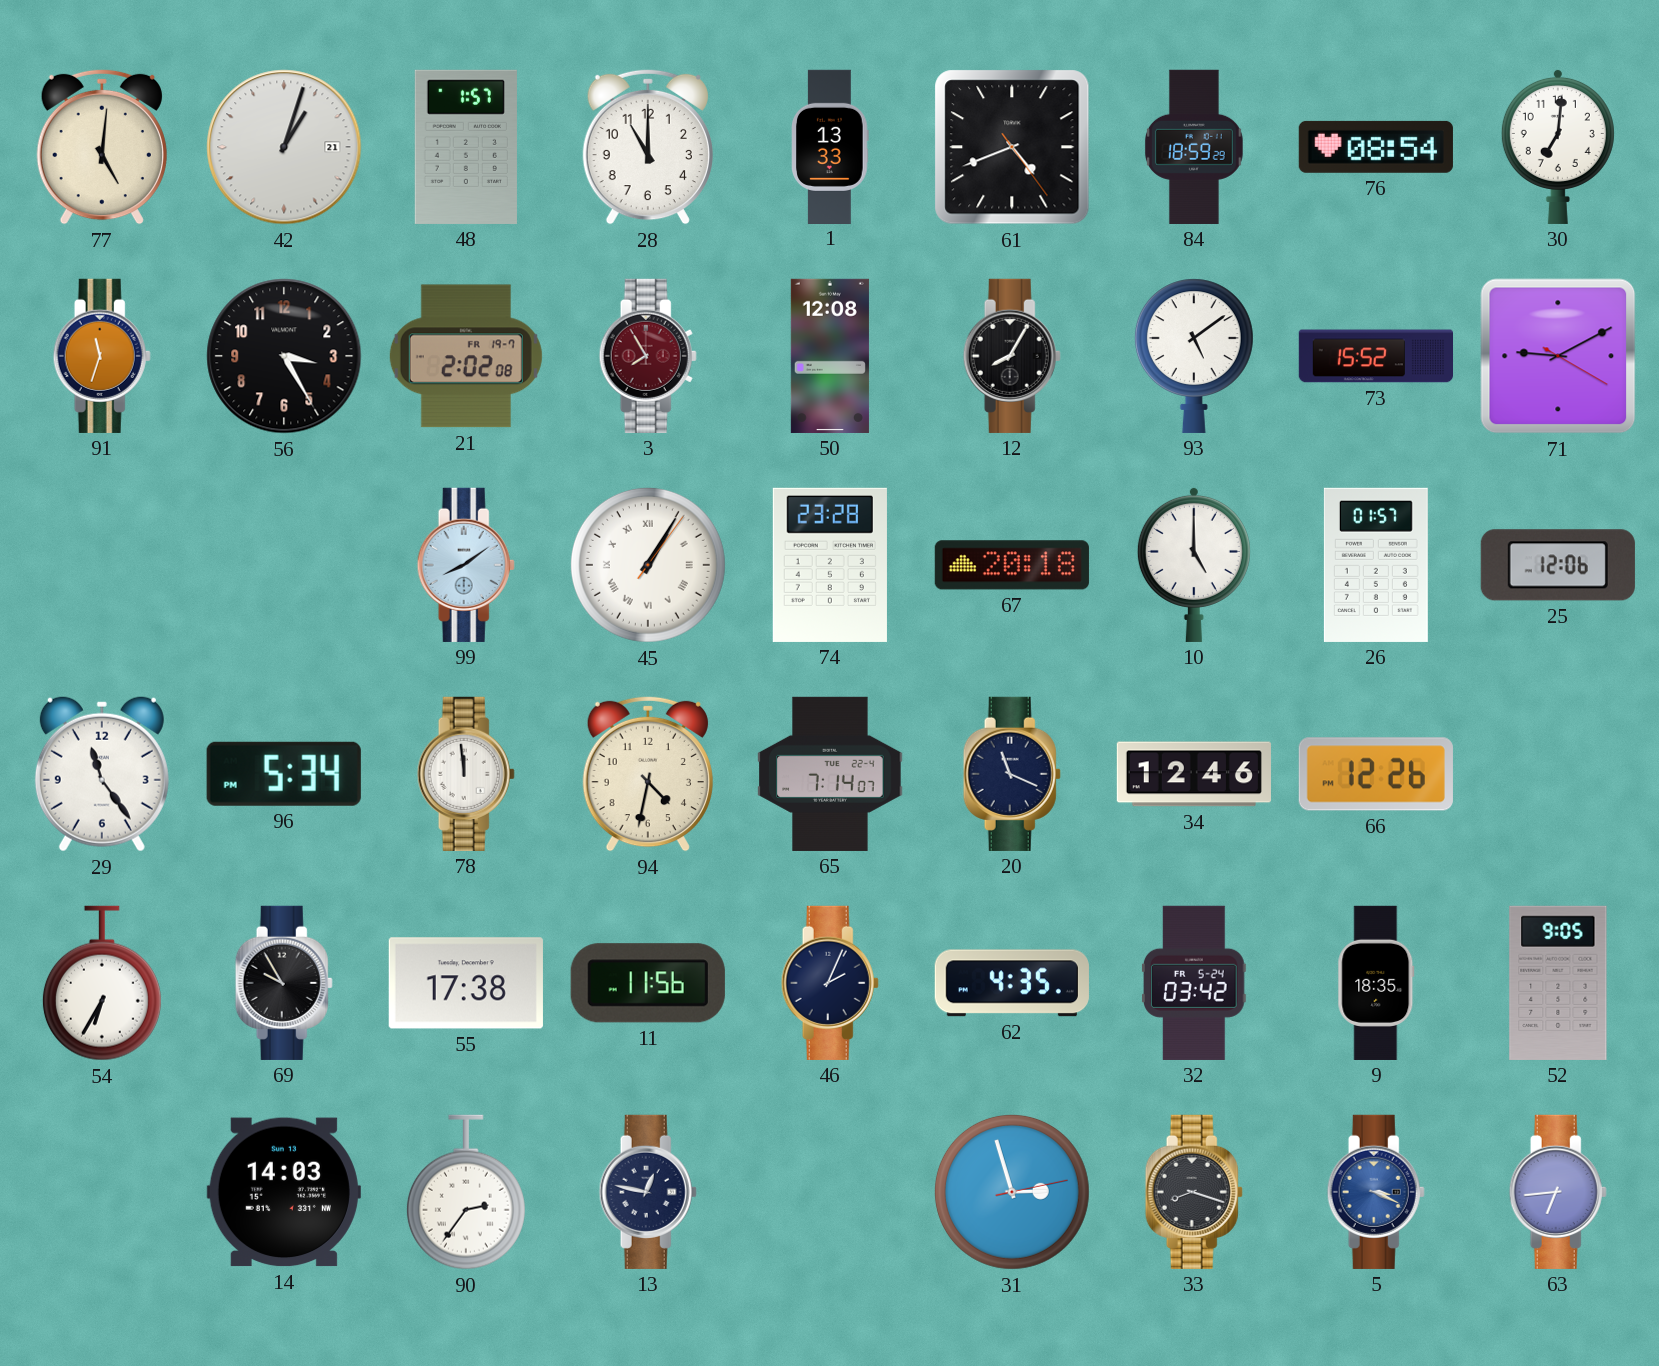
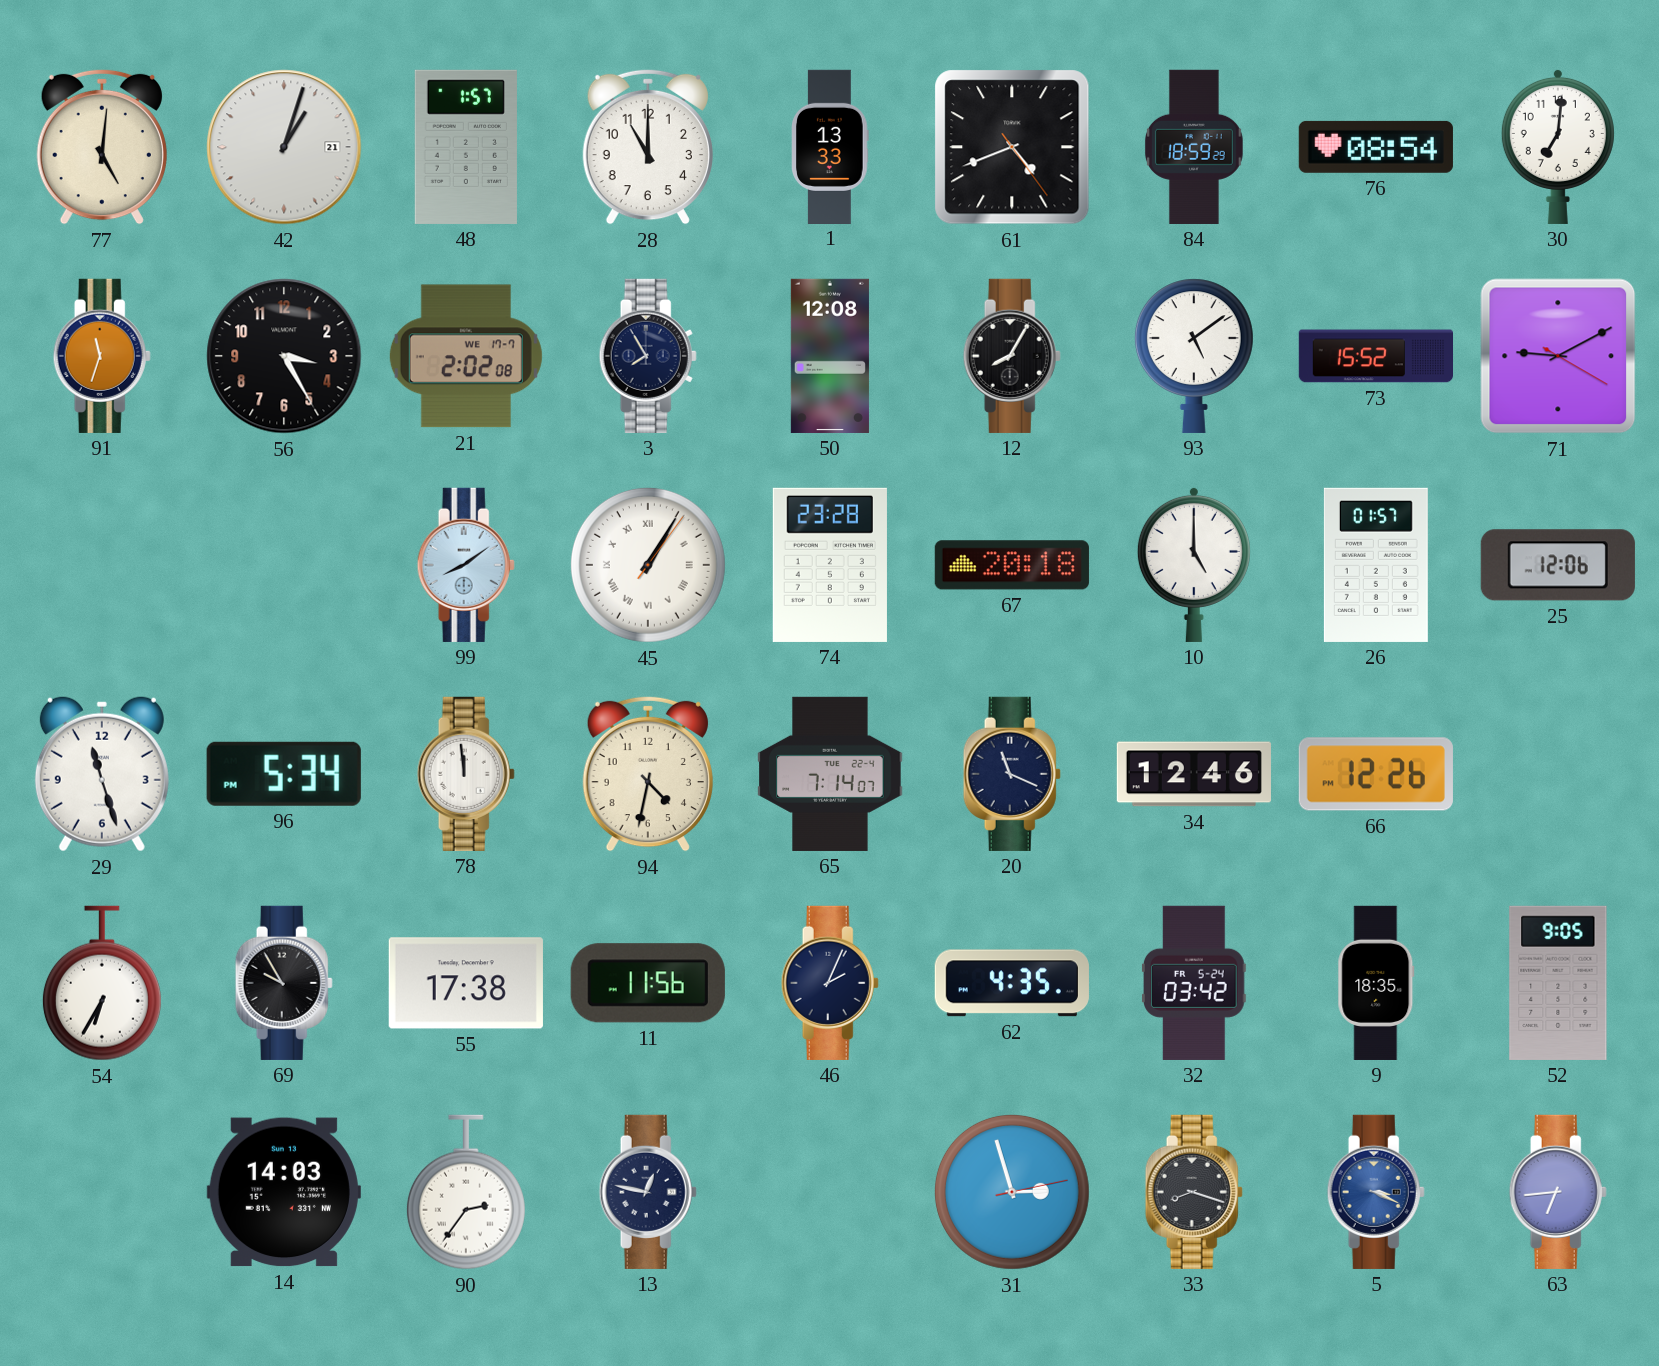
21 date: FR 19-7 -> WE 17-7
3 dial: burgundy -> navy
29: 11:24 -> 11:27
